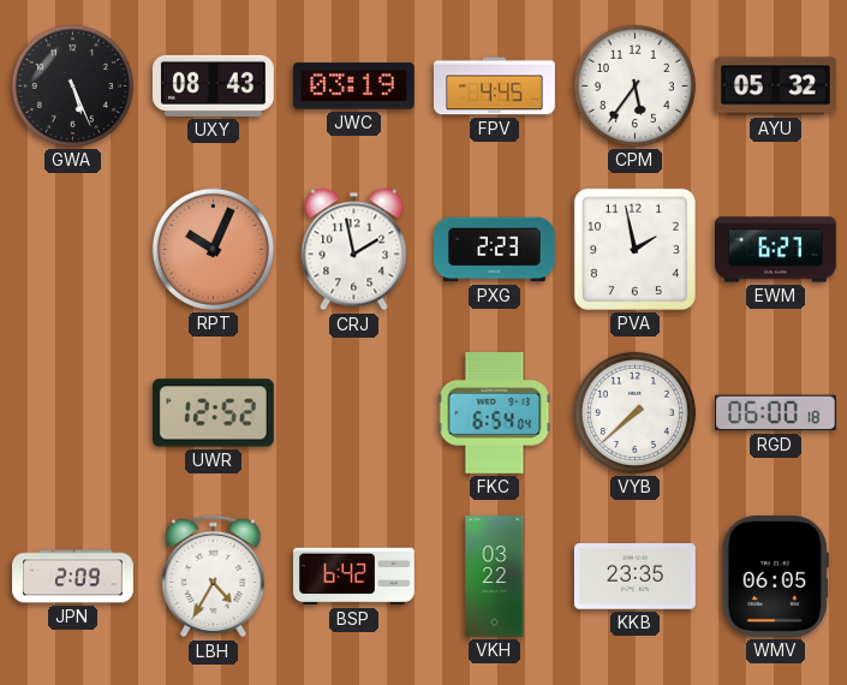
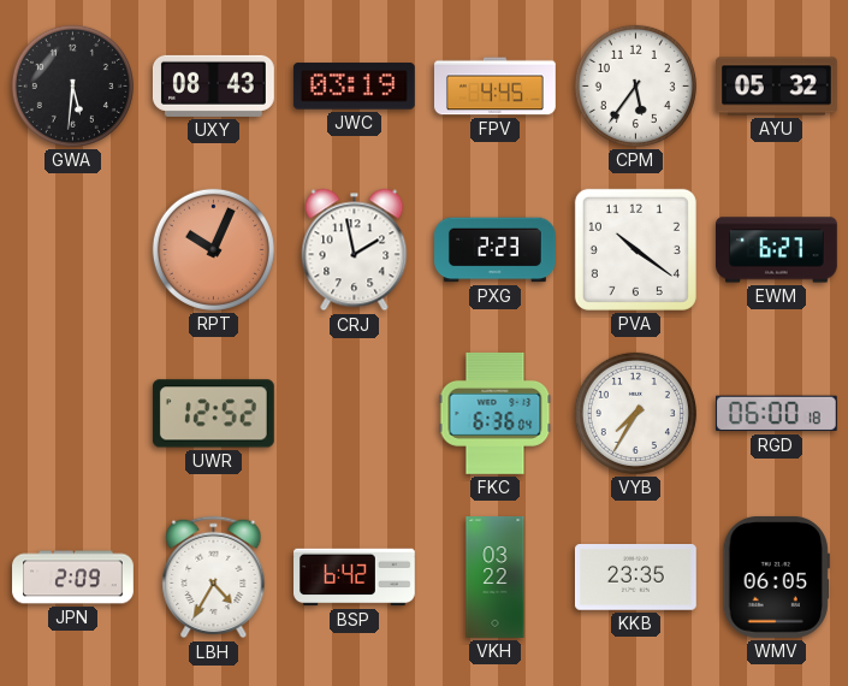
GWA: 5:26 -> 5:31
PVA: 1:58 -> 10:21
FKC: 6:54 -> 6:36
VYB: 7:38 -> 7:35
